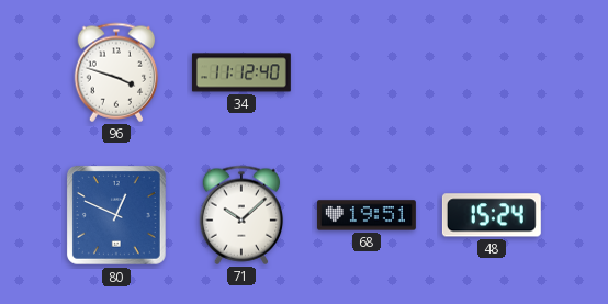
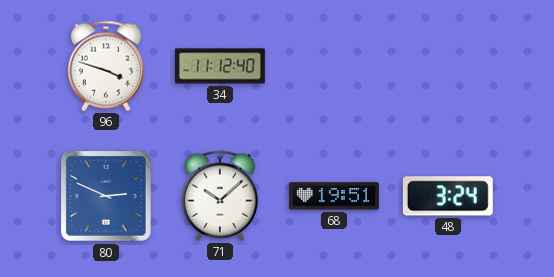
80: 12:49 -> 2:49
48: 15:24 -> 3:24
